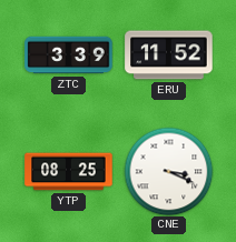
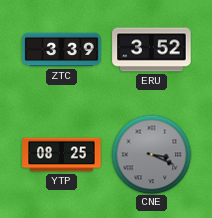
ERU: 11:52 -> 3:52
CNE dial: white -> grey
